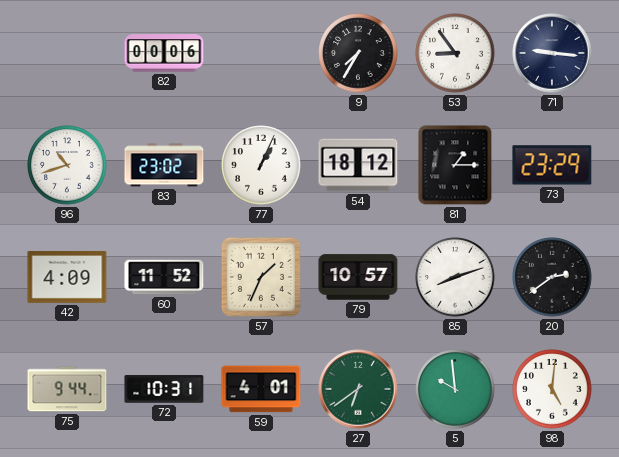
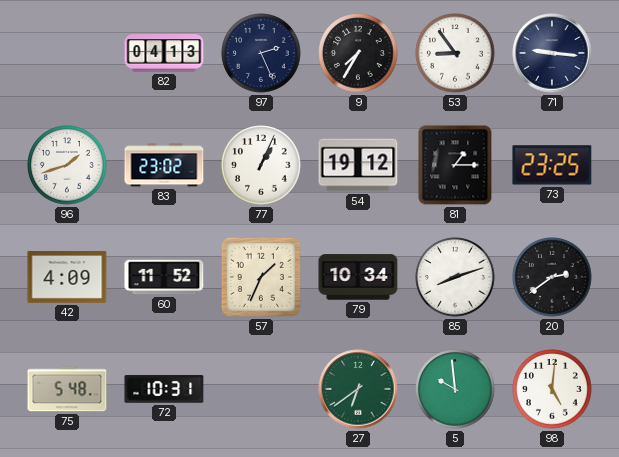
82: 00:06 -> 04:13
97: none -> 2:26
96: 10:42 -> 1:42
54: 18:12 -> 19:12
73: 23:29 -> 23:25
79: 10:57 -> 10:34
75: 9:44 -> 5:48
59: 4:01 -> none
